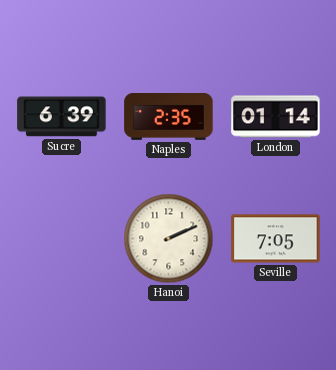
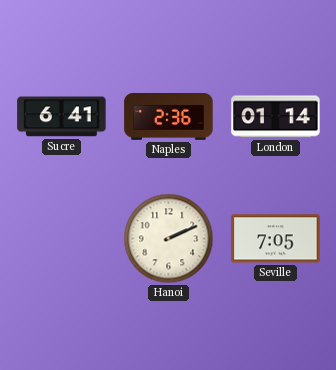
Sucre: 6:39 -> 6:41
Naples: 2:35 -> 2:36
